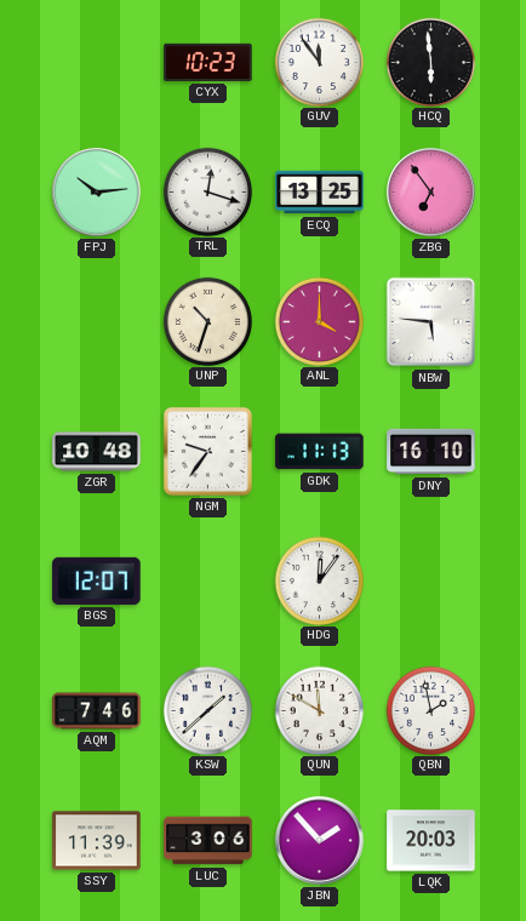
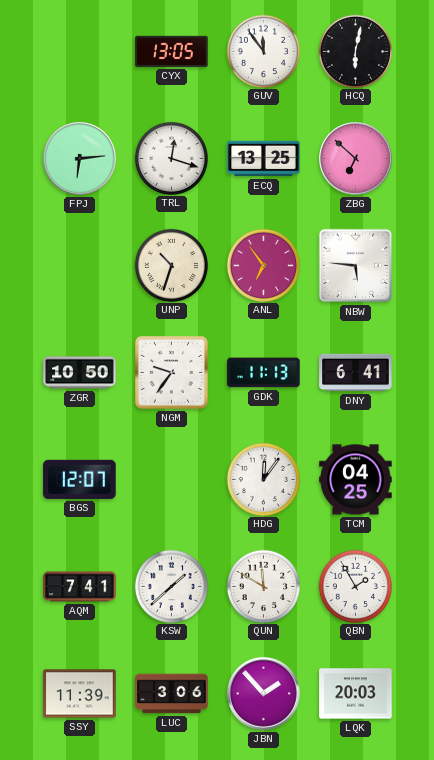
CYX: 10:23 -> 13:05
HCQ: 5:59 -> 6:02
FPJ: 10:14 -> 6:14
ZBG: 6:54 -> 6:52
ANL: 4:00 -> 6:54
ZGR: 10:48 -> 10:50
DNY: 16:10 -> 6:41
TCM: none -> 04:25
AQM: 7:46 -> 7:41
QBN: 1:58 -> 1:55
